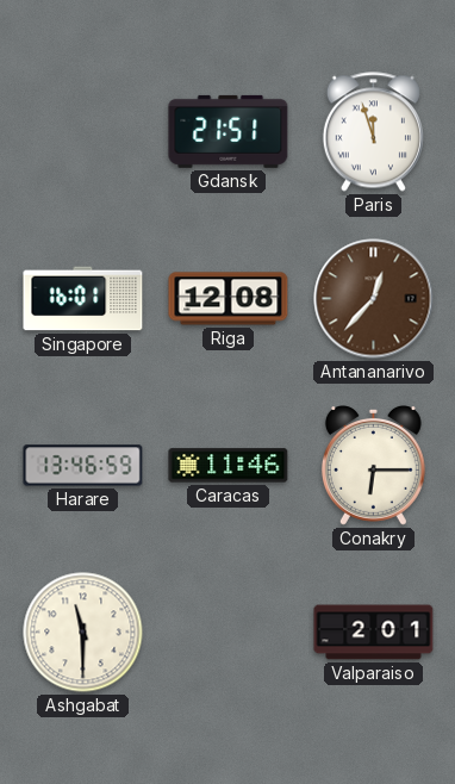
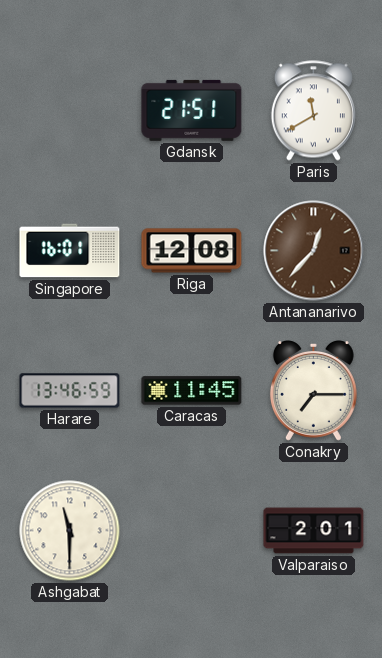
Paris: 11:57 -> 11:40
Caracas: 11:46 -> 11:45
Conakry: 6:15 -> 7:15
